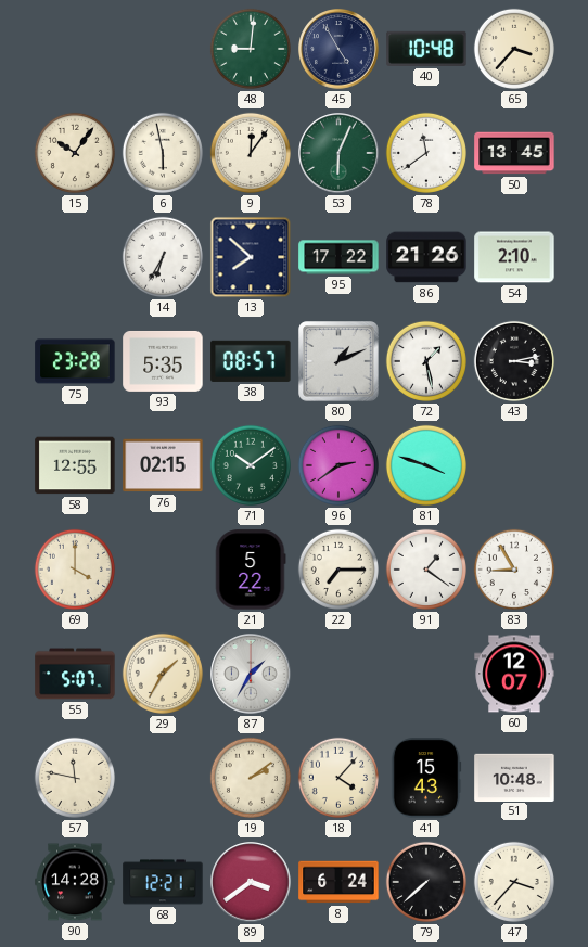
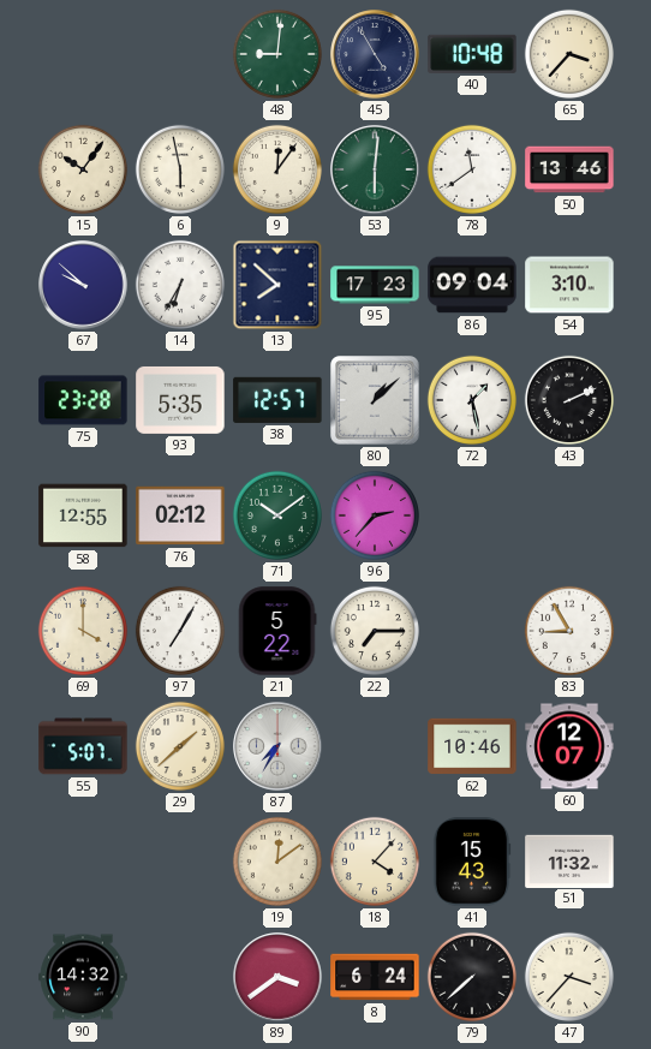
53: 6:04 -> 6:01
50: 13:45 -> 13:46
67: none -> 9:52
95: 17:22 -> 17:23
86: 21:26 -> 09:04
54: 2:10 -> 3:10
38: 08:57 -> 12:57
80: 1:11 -> 1:08
43: 3:13 -> 2:11
76: 02:15 -> 02:12
96: 2:39 -> 2:37
81: 3:48 -> none
97: none -> 7:05
91: 1:21 -> none
29: 1:35 -> 1:38
87: 1:35 -> 7:35
62: none -> 10:46
57: 11:47 -> none
19: 2:09 -> 12:09
51: 10:48 -> 11:32
90: 14:28 -> 14:32
68: 12:21 -> none
